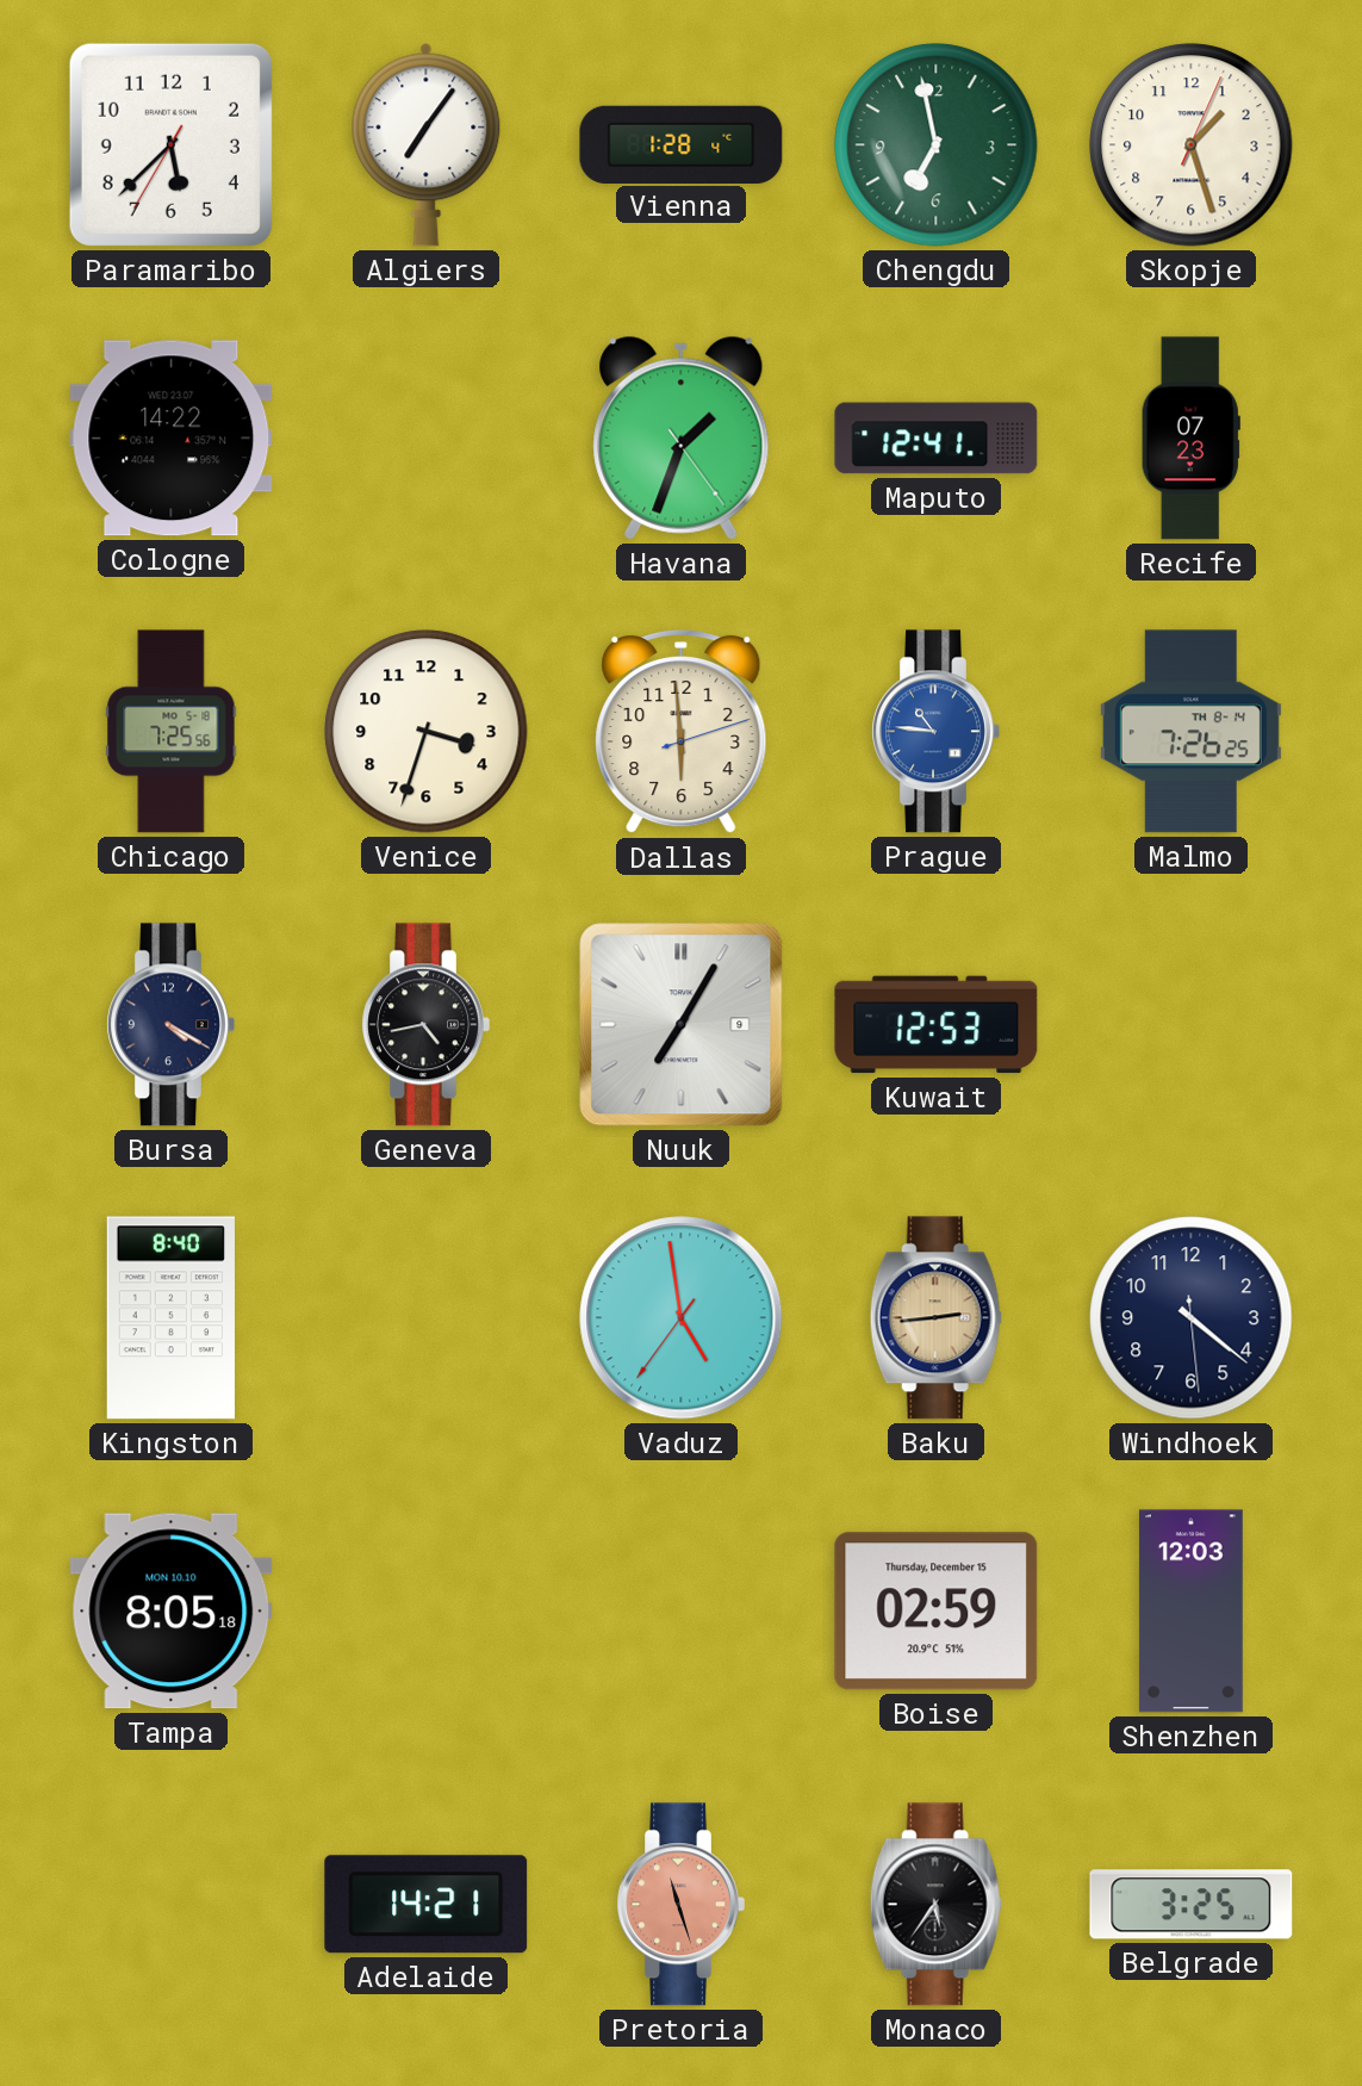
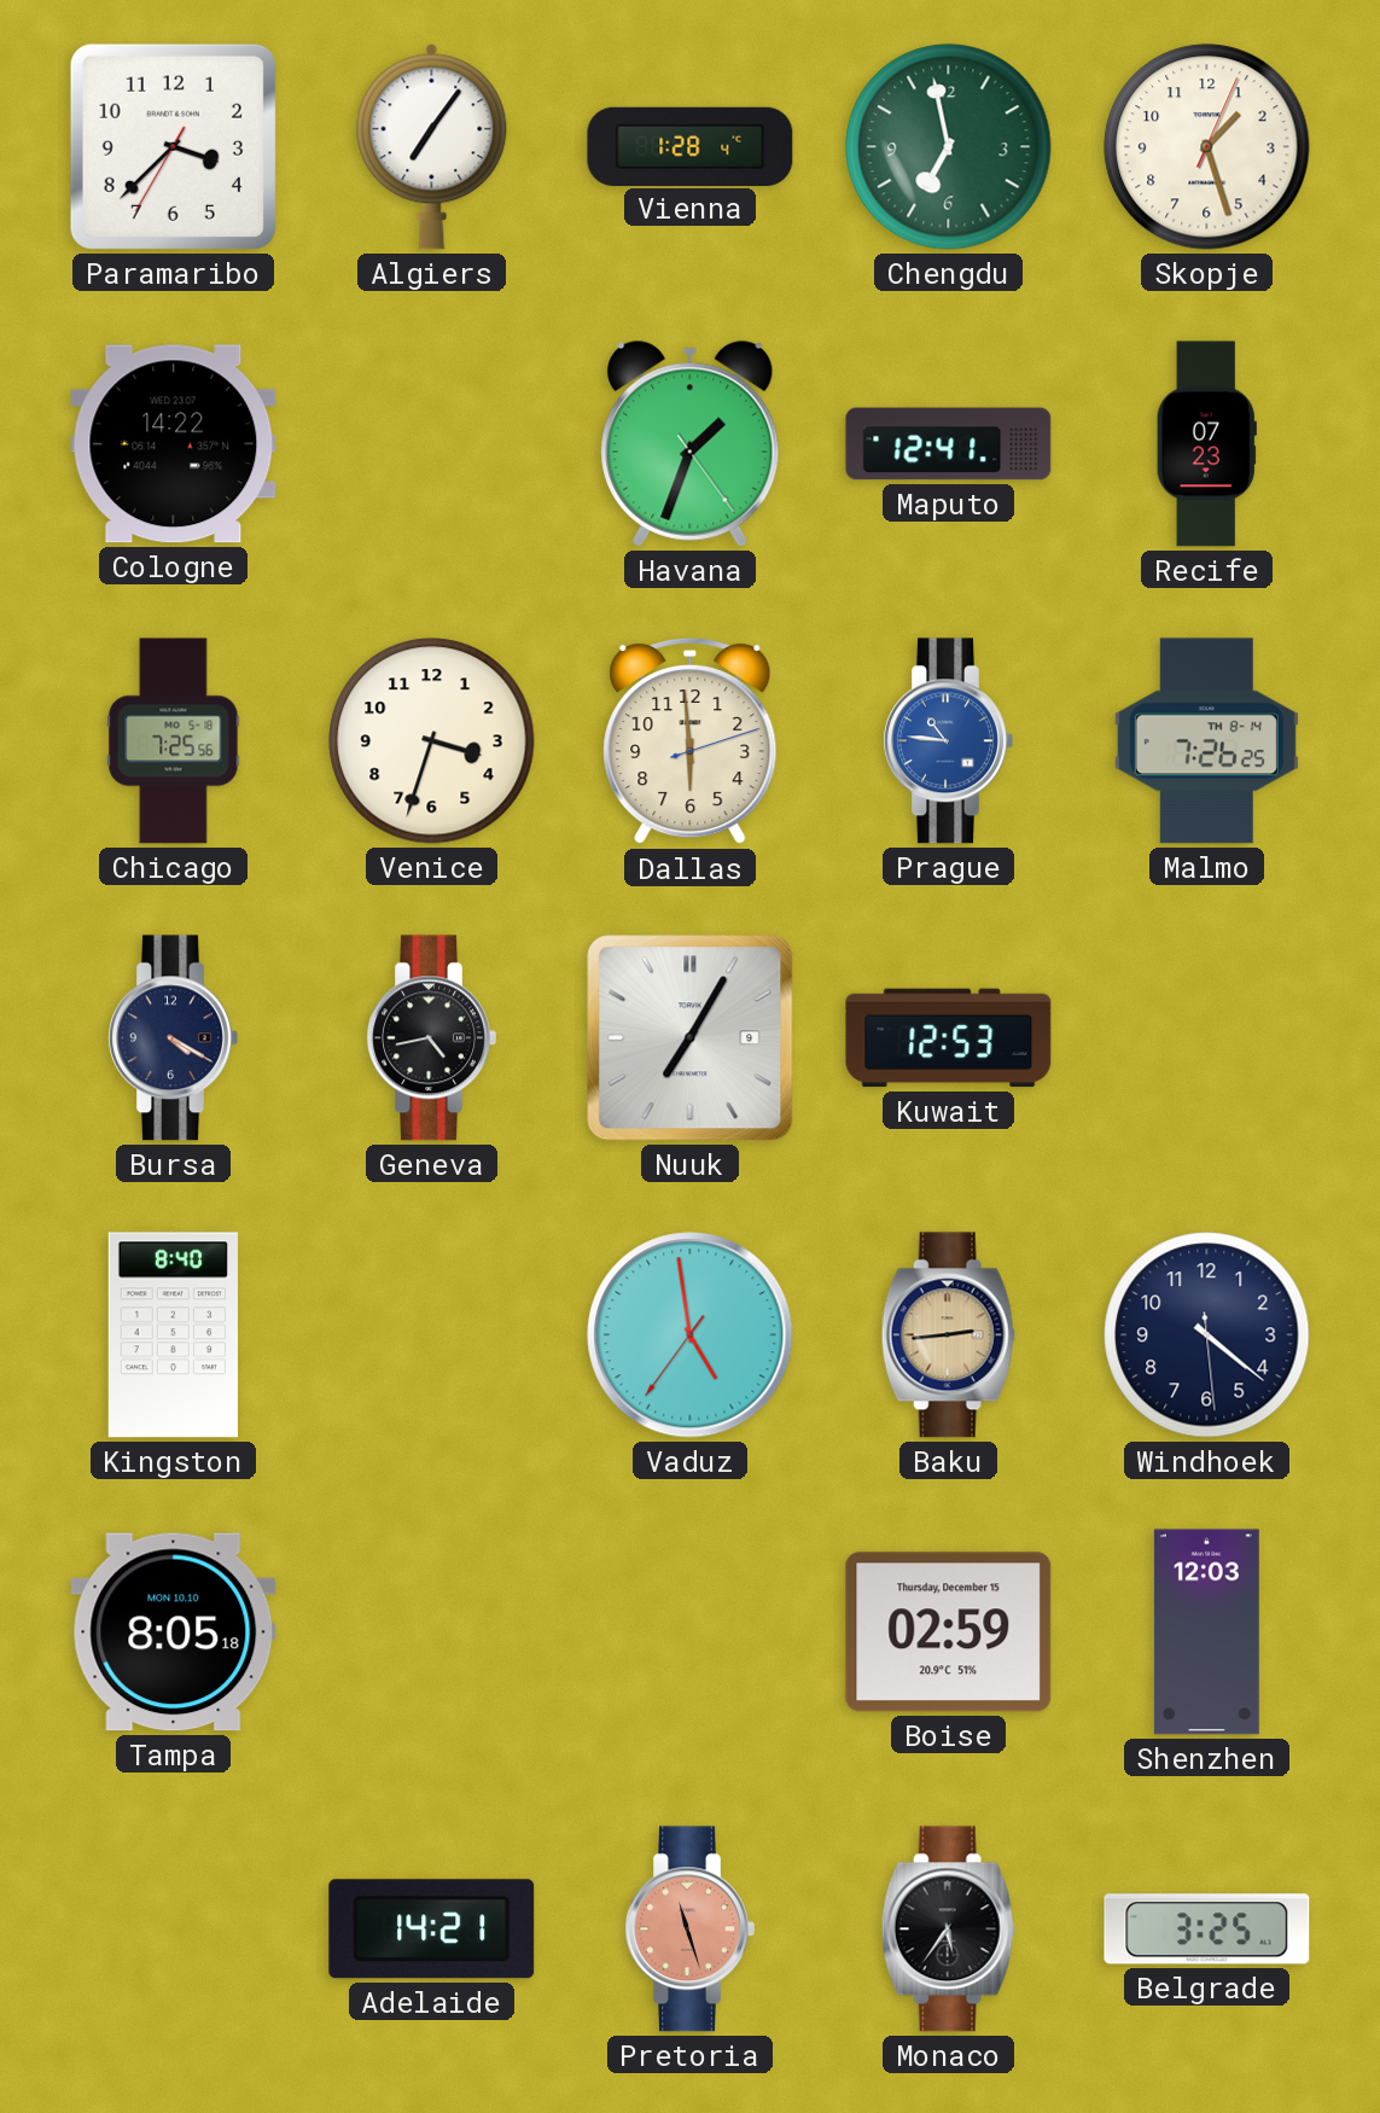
Paramaribo: 5:37 -> 3:37
